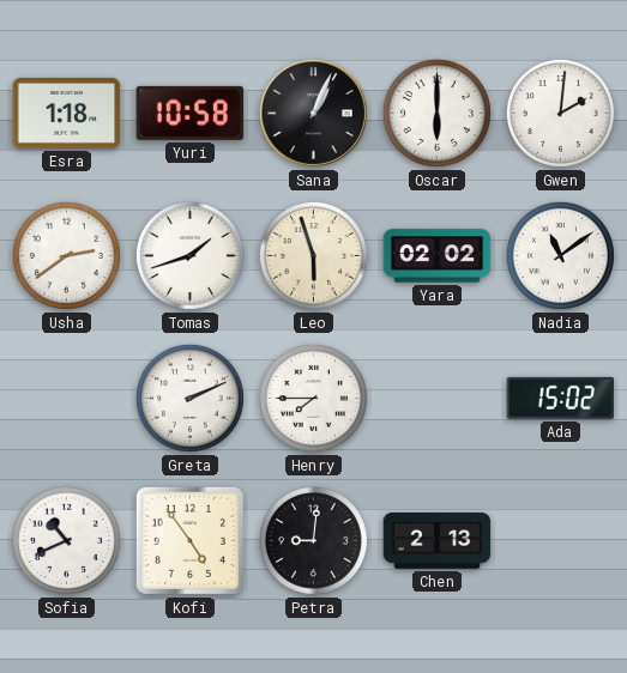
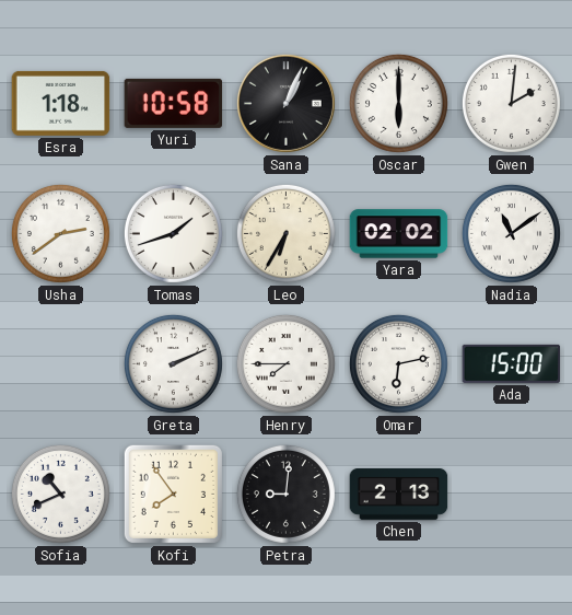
Leo: 5:57 -> 6:35
Omar: none -> 6:13
Ada: 15:02 -> 15:00
Kofi: 4:54 -> 7:54
